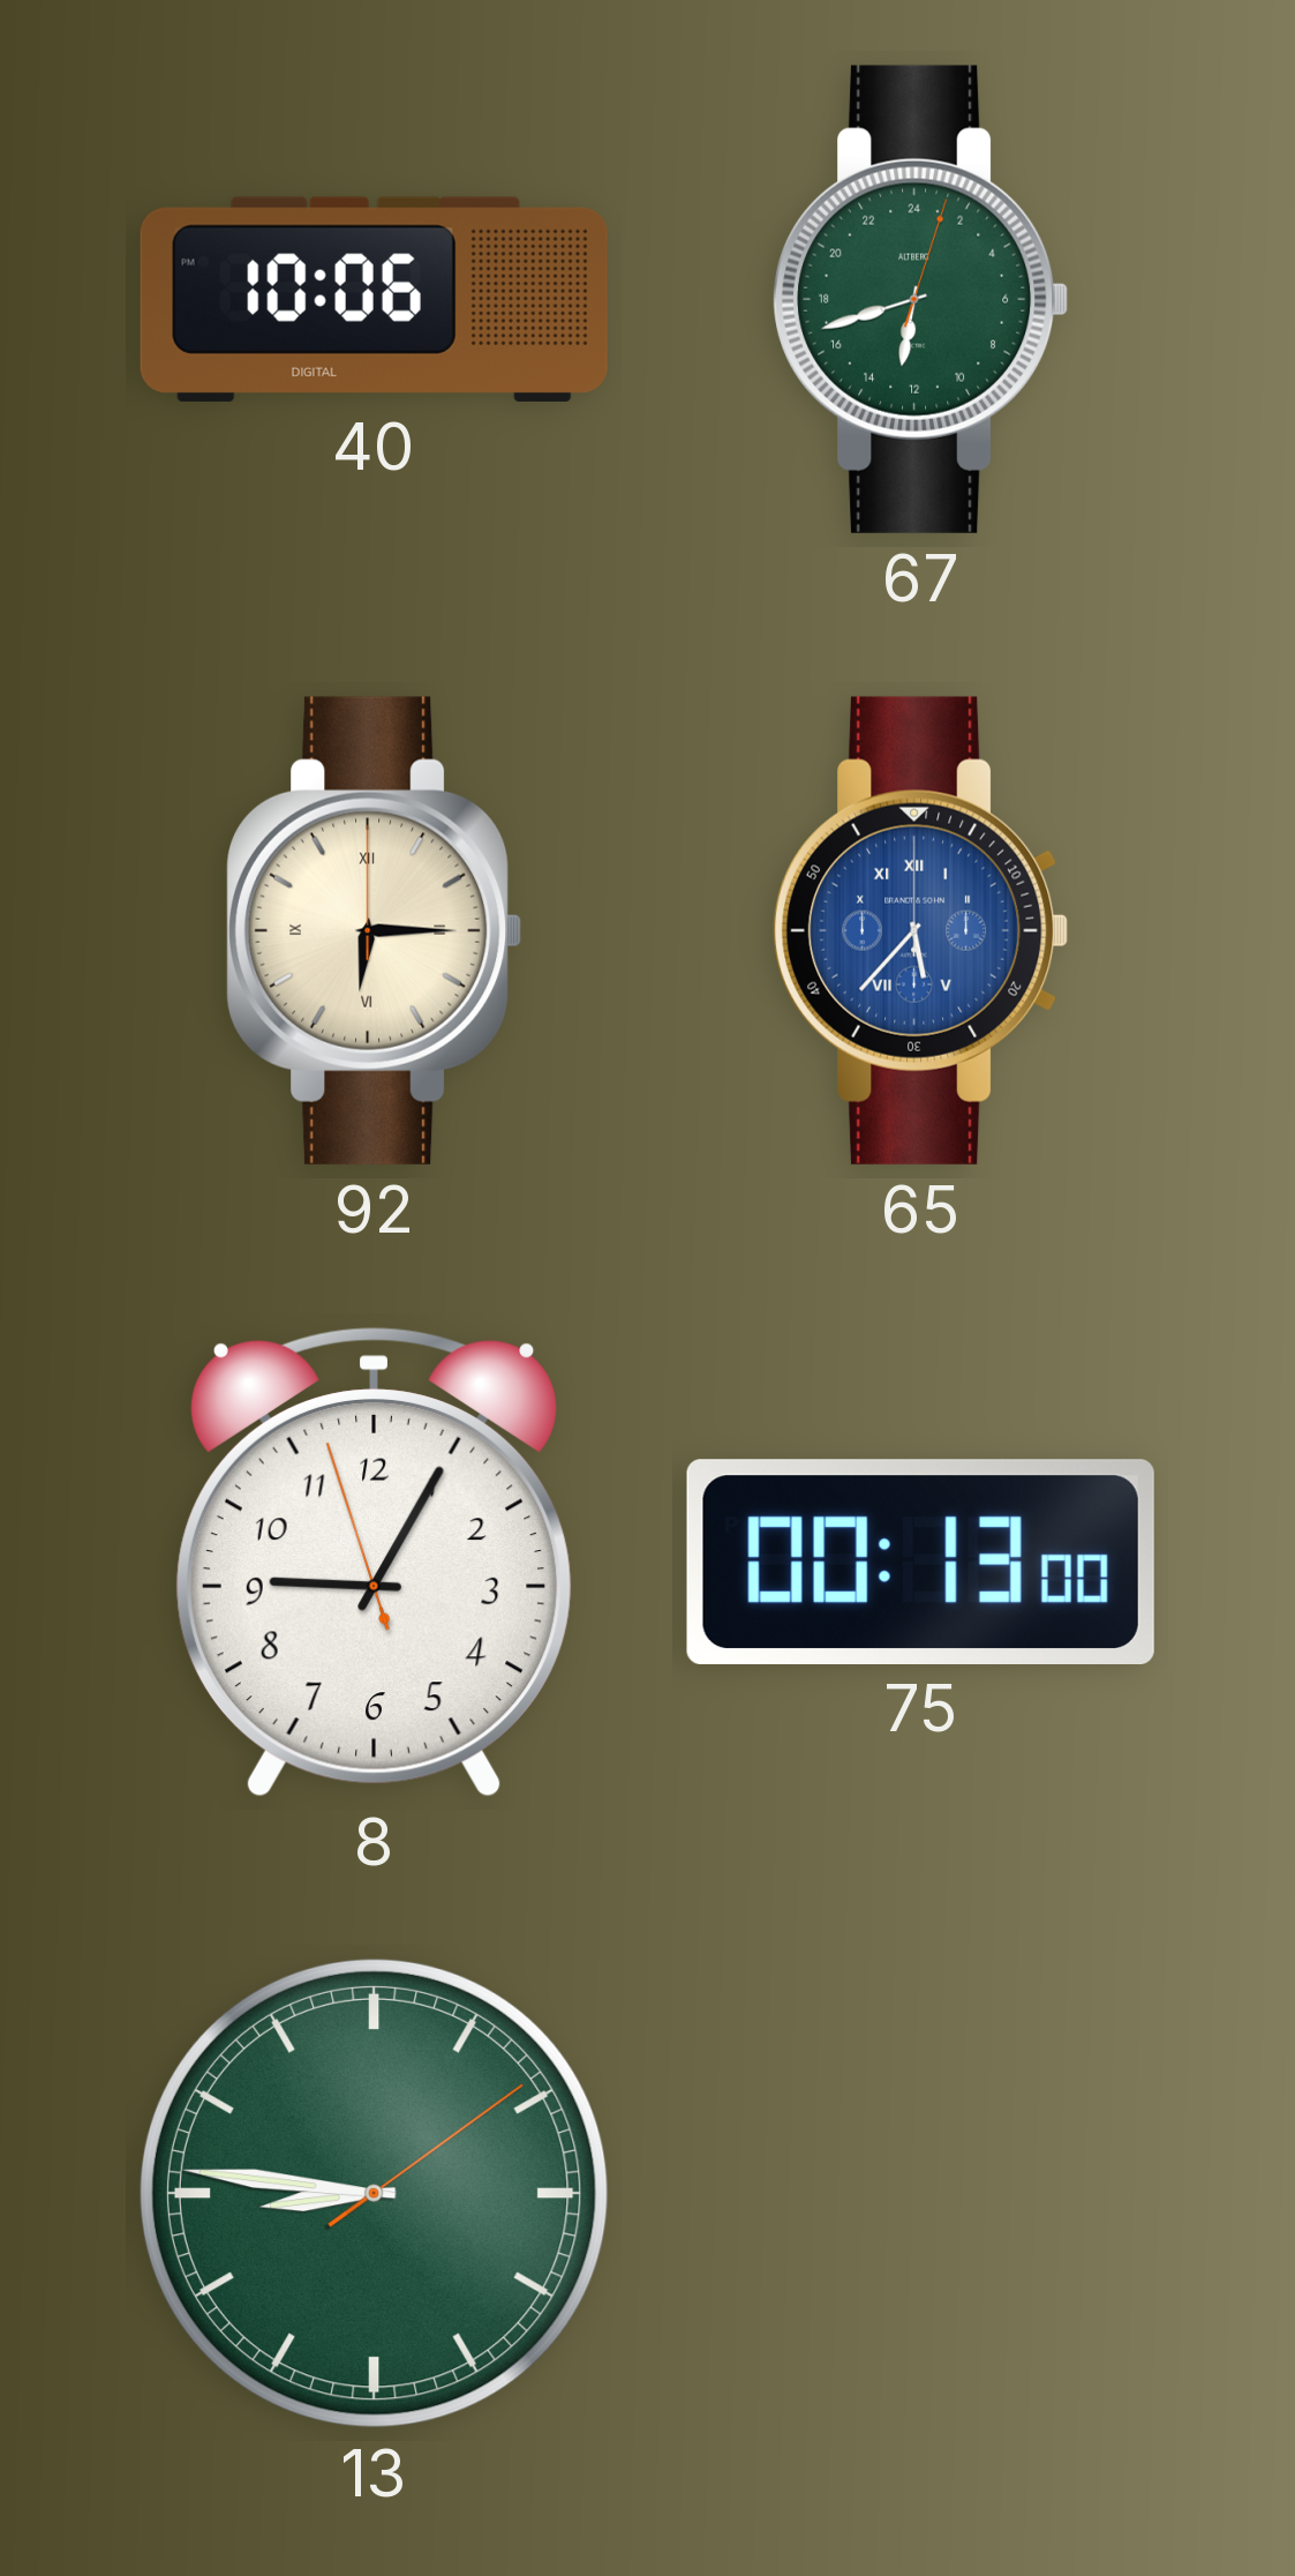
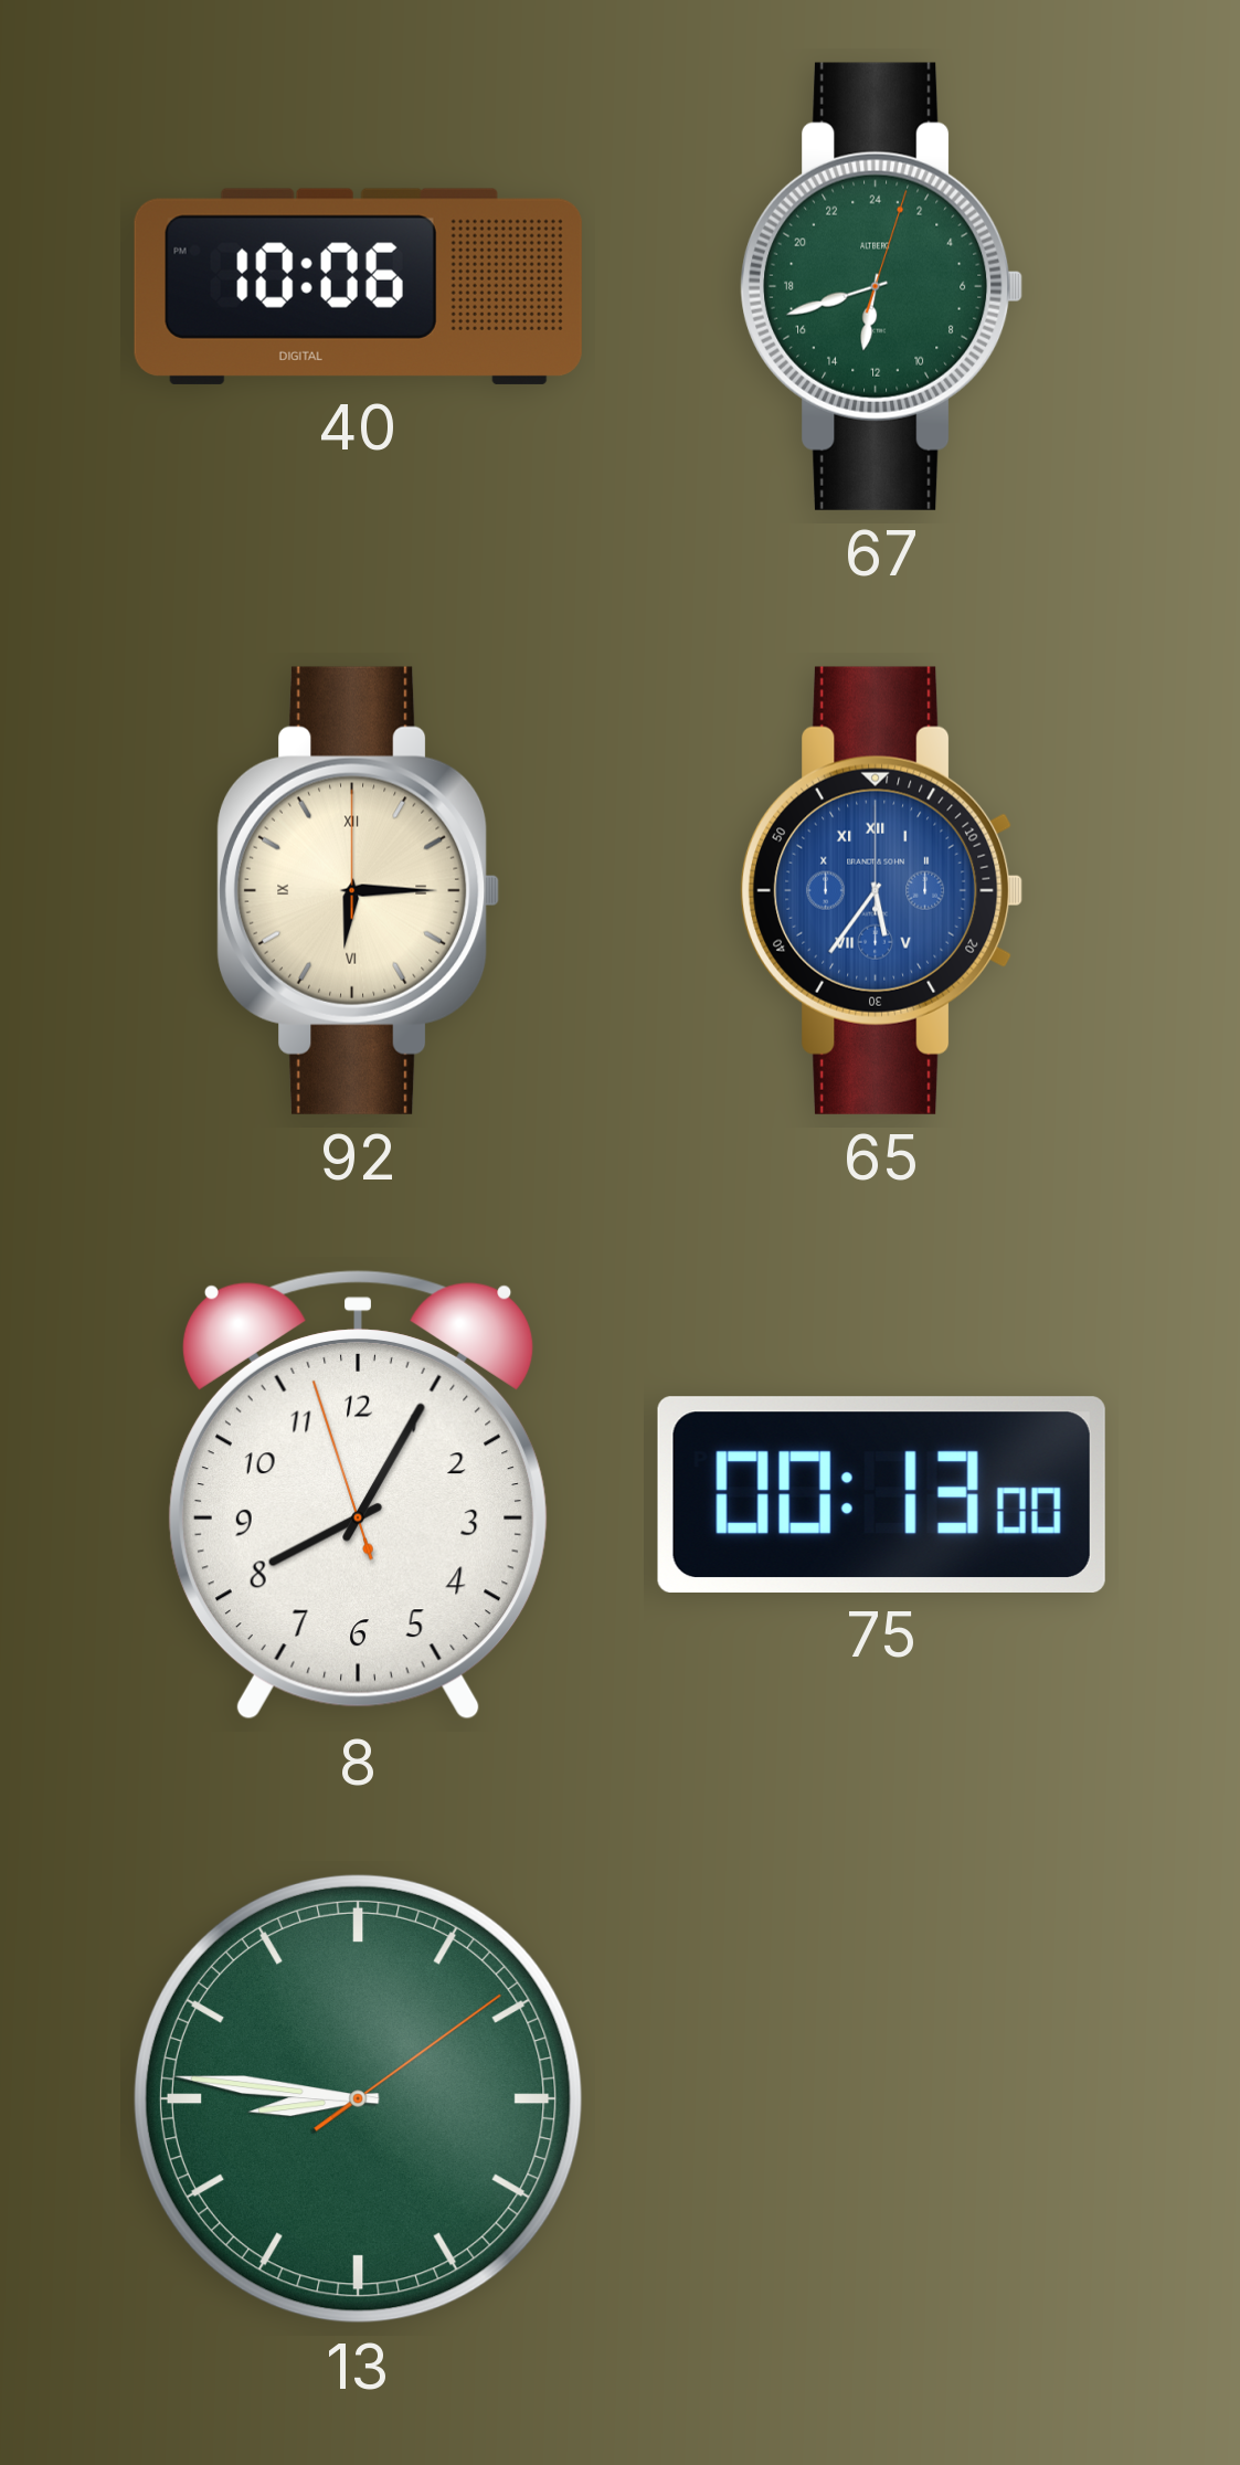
65: 5:37 -> 5:36
8: 9:04 -> 8:04
